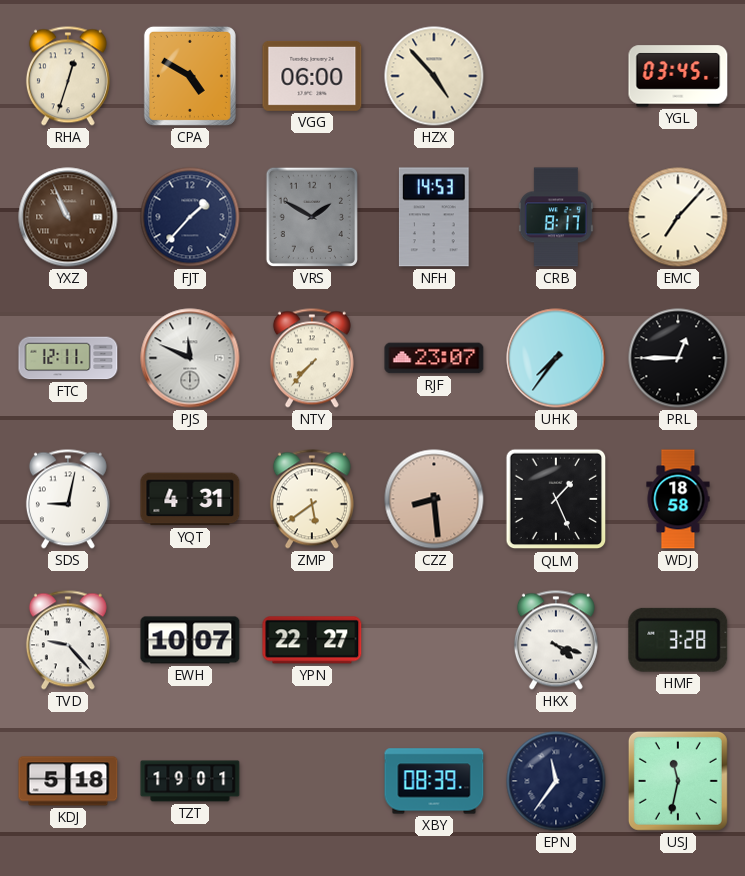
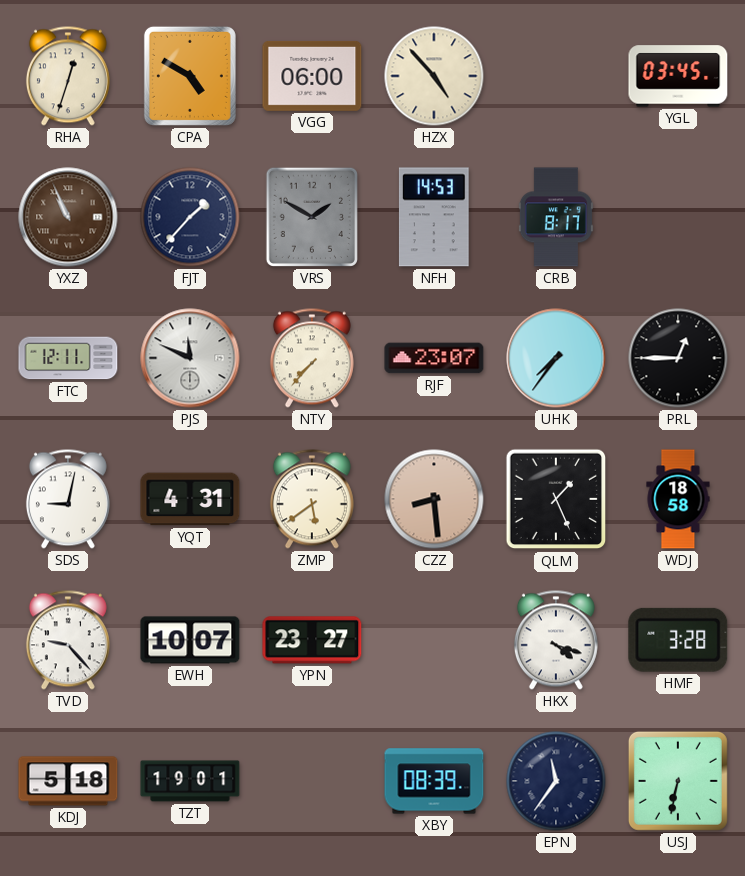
EMC: 7:07 -> none
YPN: 22:27 -> 23:27
USJ: 11:32 -> 6:32
